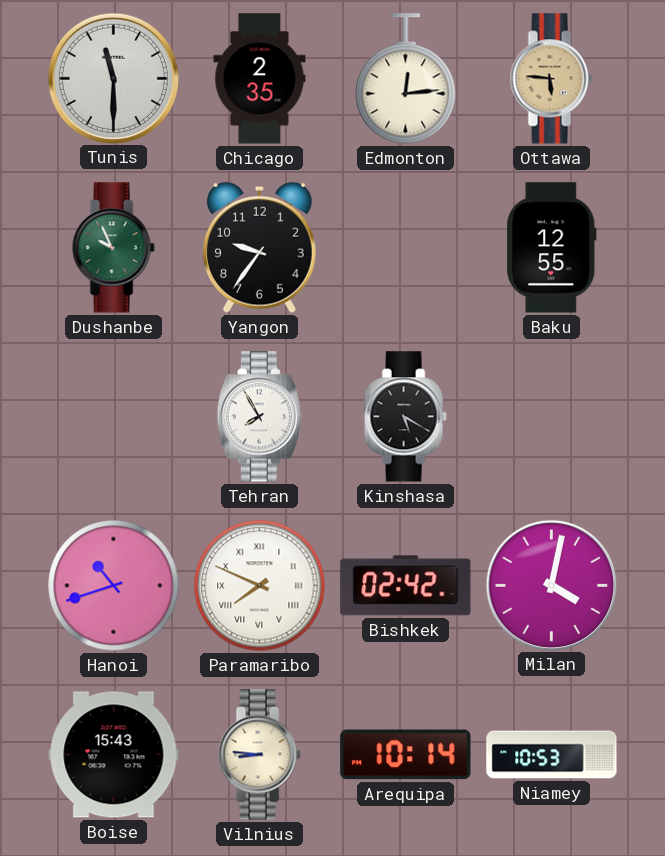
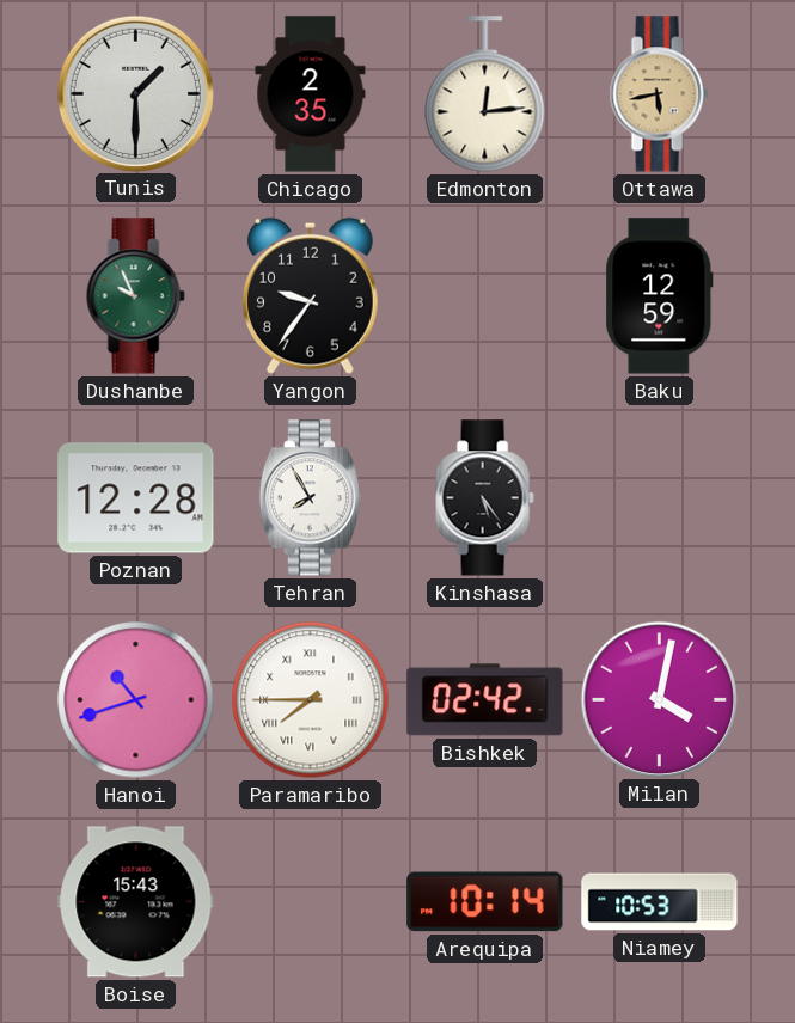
Tunis: 11:30 -> 1:30
Ottawa: 5:46 -> 5:43
Baku: 12:55 -> 12:59
Poznan: none -> 12:28
Kinshasa: 5:20 -> 5:24
Paramaribo: 7:49 -> 7:45
Vilnius: 8:46 -> none
